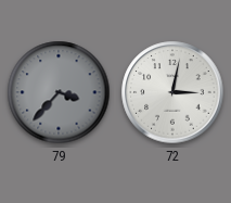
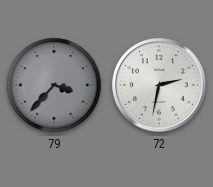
72: 3:02 -> 2:32
